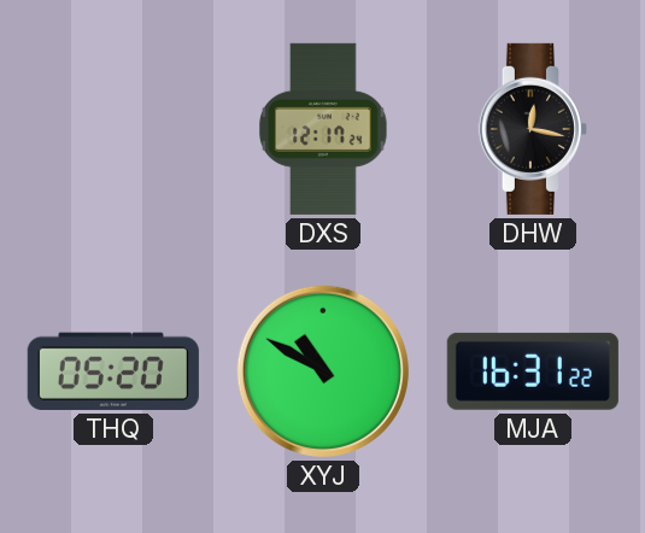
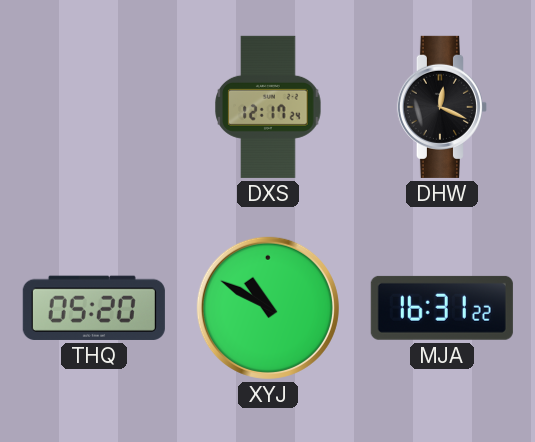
DHW: 12:17 -> 12:19
